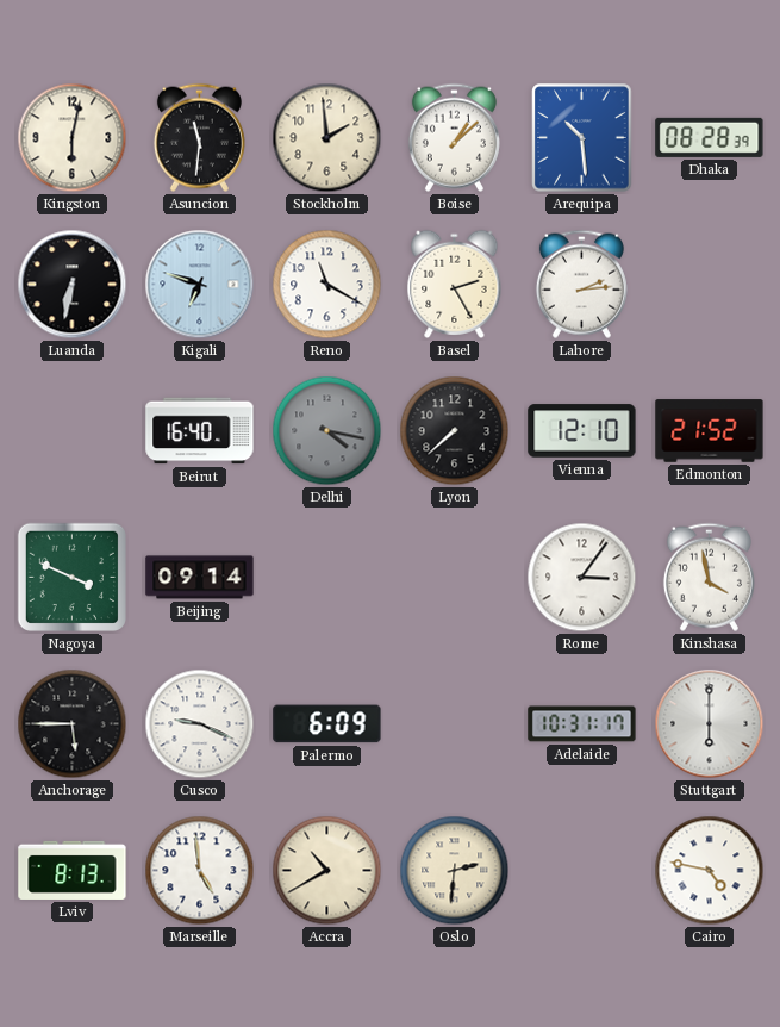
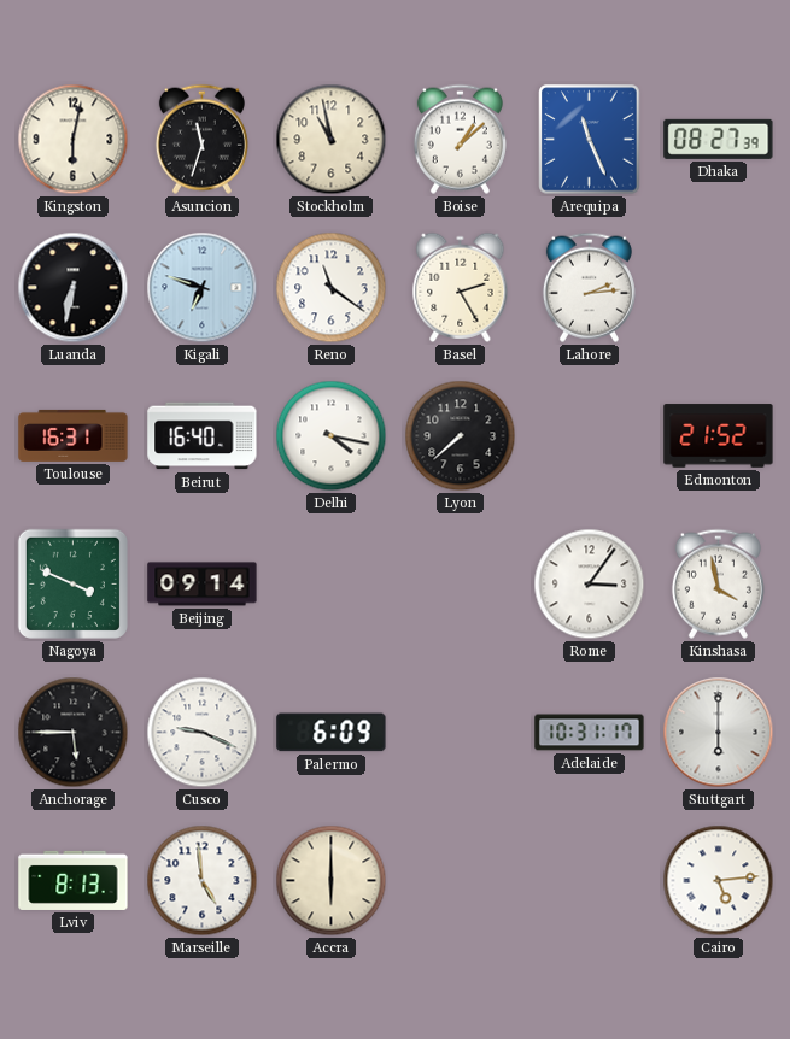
Asuncion: 11:31 -> 11:33
Stockholm: 1:59 -> 10:58
Arequipa: 10:29 -> 11:26
Dhaka: 08:28 -> 08:27
Reno: 11:20 -> 11:21
Toulouse: none -> 16:31
Delhi dial: grey -> white
Vienna: 12:10 -> none
Accra: 10:40 -> 6:00
Oslo: 2:31 -> none
Cairo: 4:47 -> 5:14
